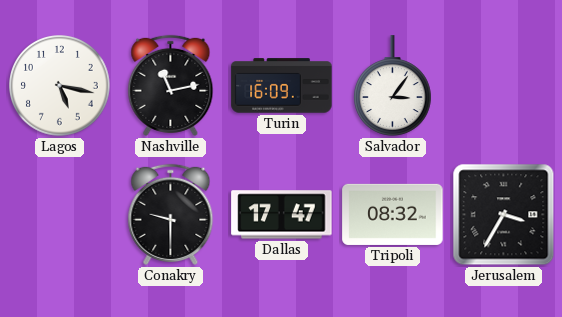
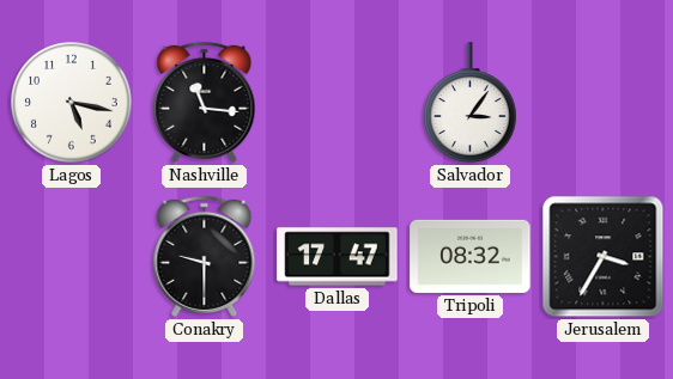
Nashville: 11:13 -> 11:16
Turin: 16:09 -> none
